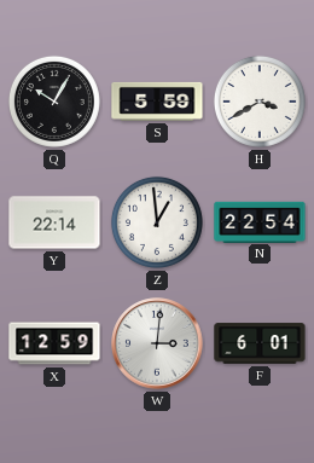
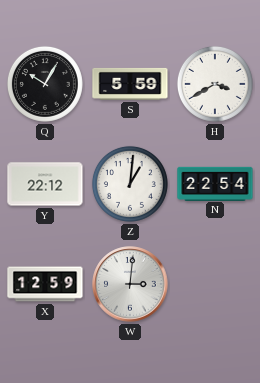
Y: 22:14 -> 22:12
Z: 12:59 -> 1:01
F: 6:01 -> none
